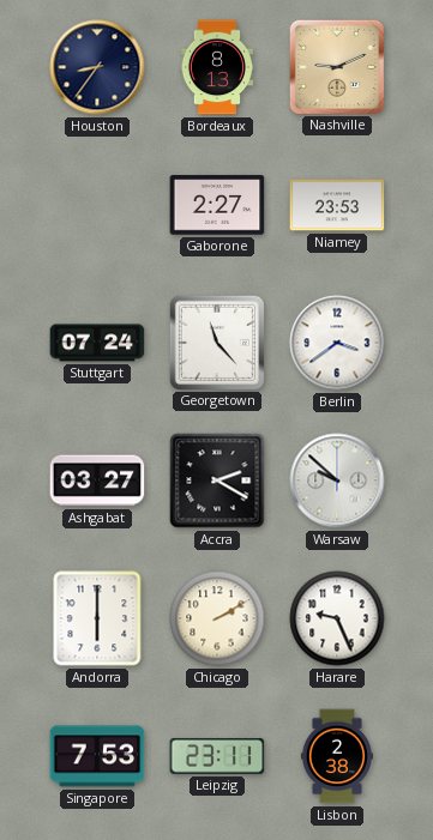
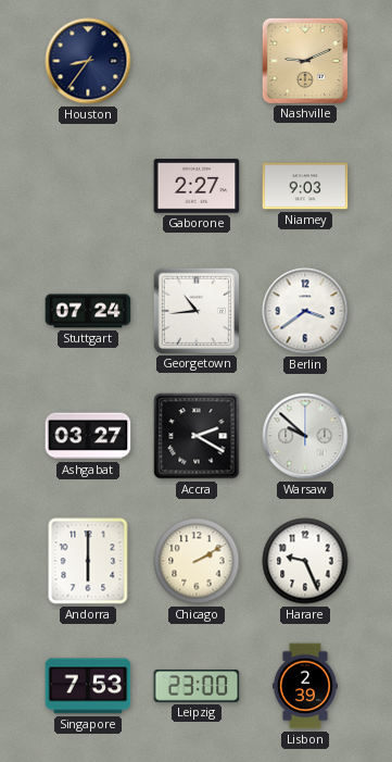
Bordeaux: 8:13 -> none
Niamey: 23:53 -> 9:03
Georgetown: 11:23 -> 10:44
Leipzig: 23:11 -> 23:00
Lisbon: 2:38 -> 2:39
